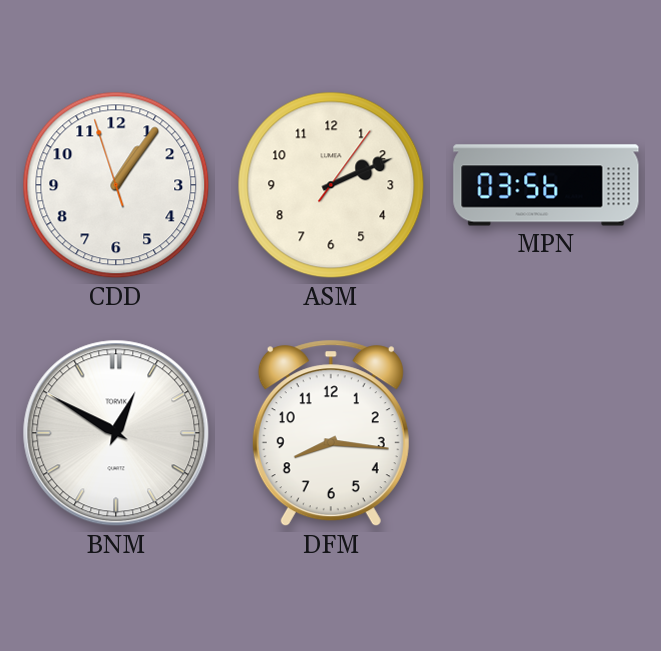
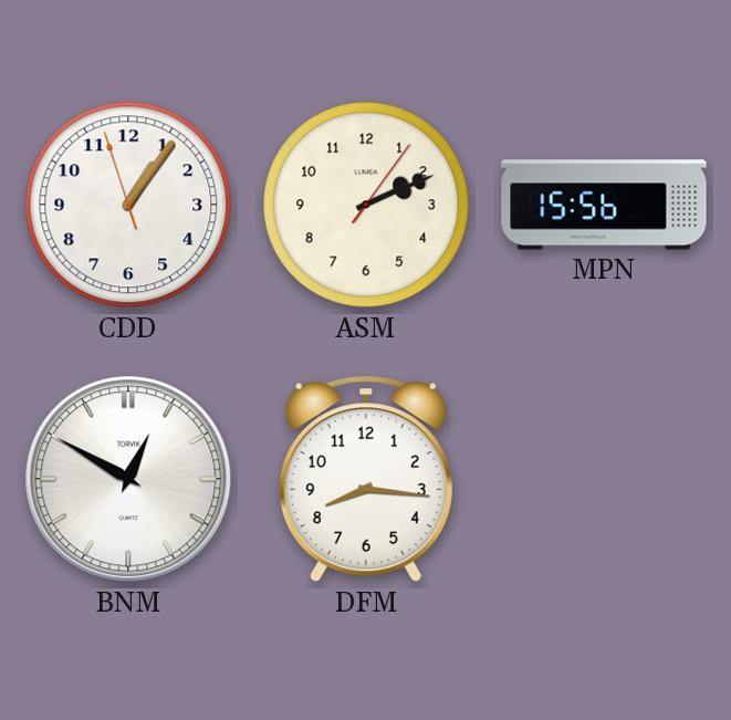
MPN: 03:56 -> 15:56
